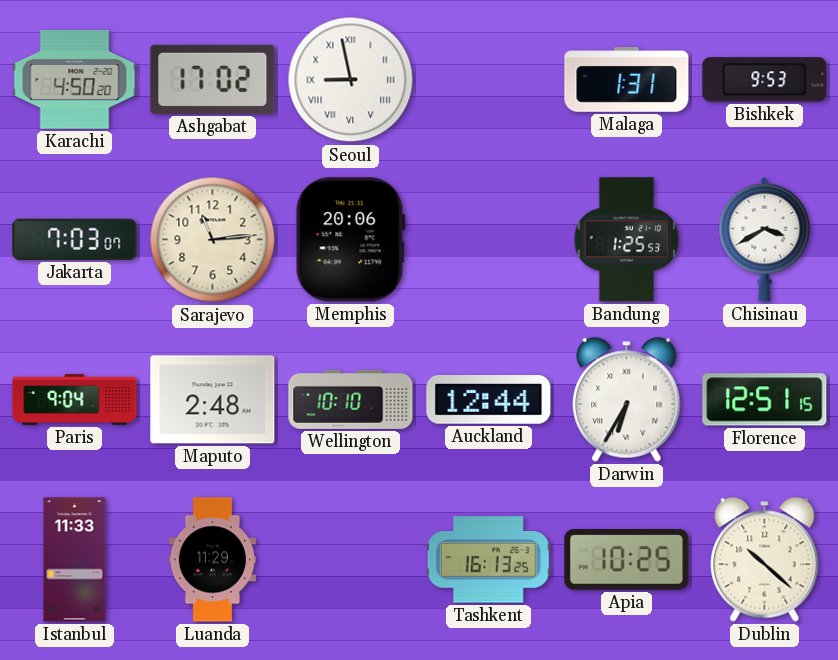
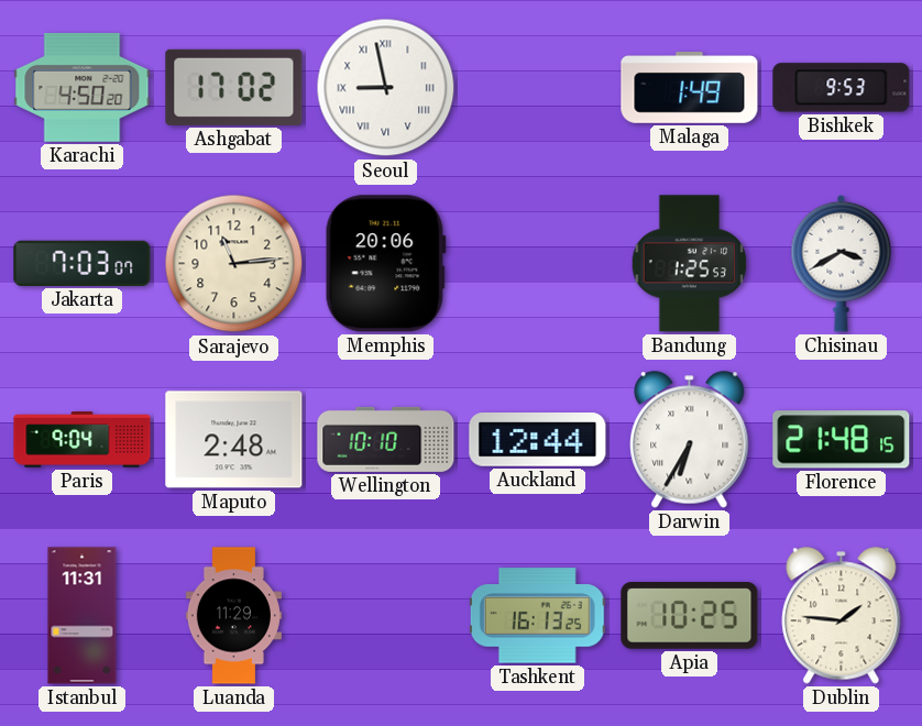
Malaga: 1:31 -> 1:49
Florence: 12:51 -> 21:48
Istanbul: 11:33 -> 11:31
Dublin: 10:22 -> 1:46
